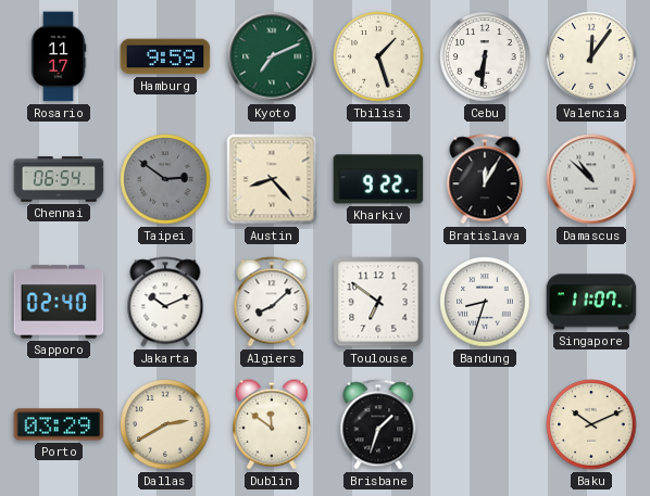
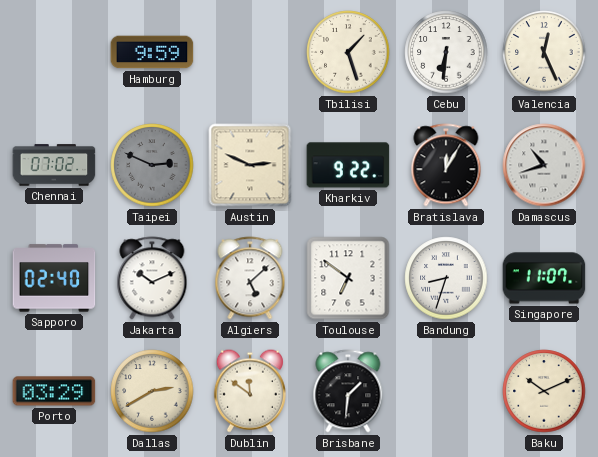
Rosario: 11:17 -> none
Kyoto: 7:11 -> none
Valencia: 12:06 -> 12:26
Chennai: 06:54 -> 07:02
Taipei: 2:51 -> 2:49
Austin: 8:23 -> 2:49
Damascus: 10:52 -> 10:42
Algiers: 8:08 -> 5:08
Brisbane: 1:33 -> 1:31
